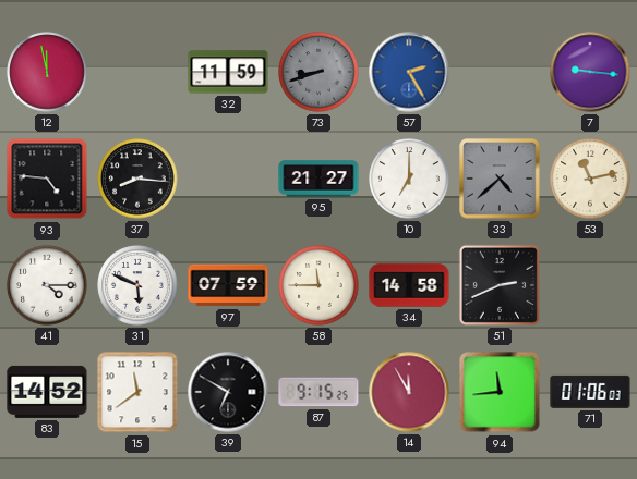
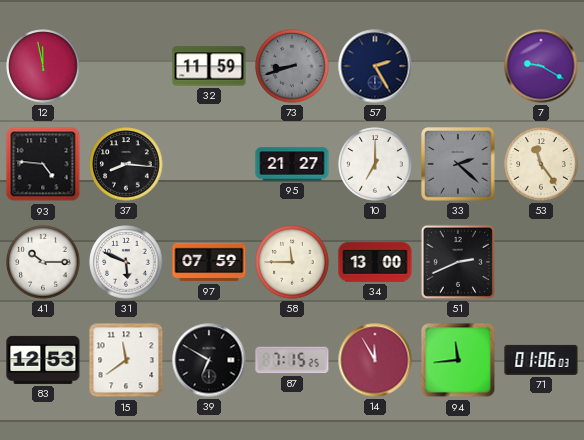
57 dial: blue -> navy
7: 9:16 -> 9:20
33: 4:38 -> 2:22
53: 11:13 -> 11:24
41: 4:15 -> 10:15
34: 14:58 -> 13:00
83: 14:52 -> 12:53
87: 9:15 -> 7:15
